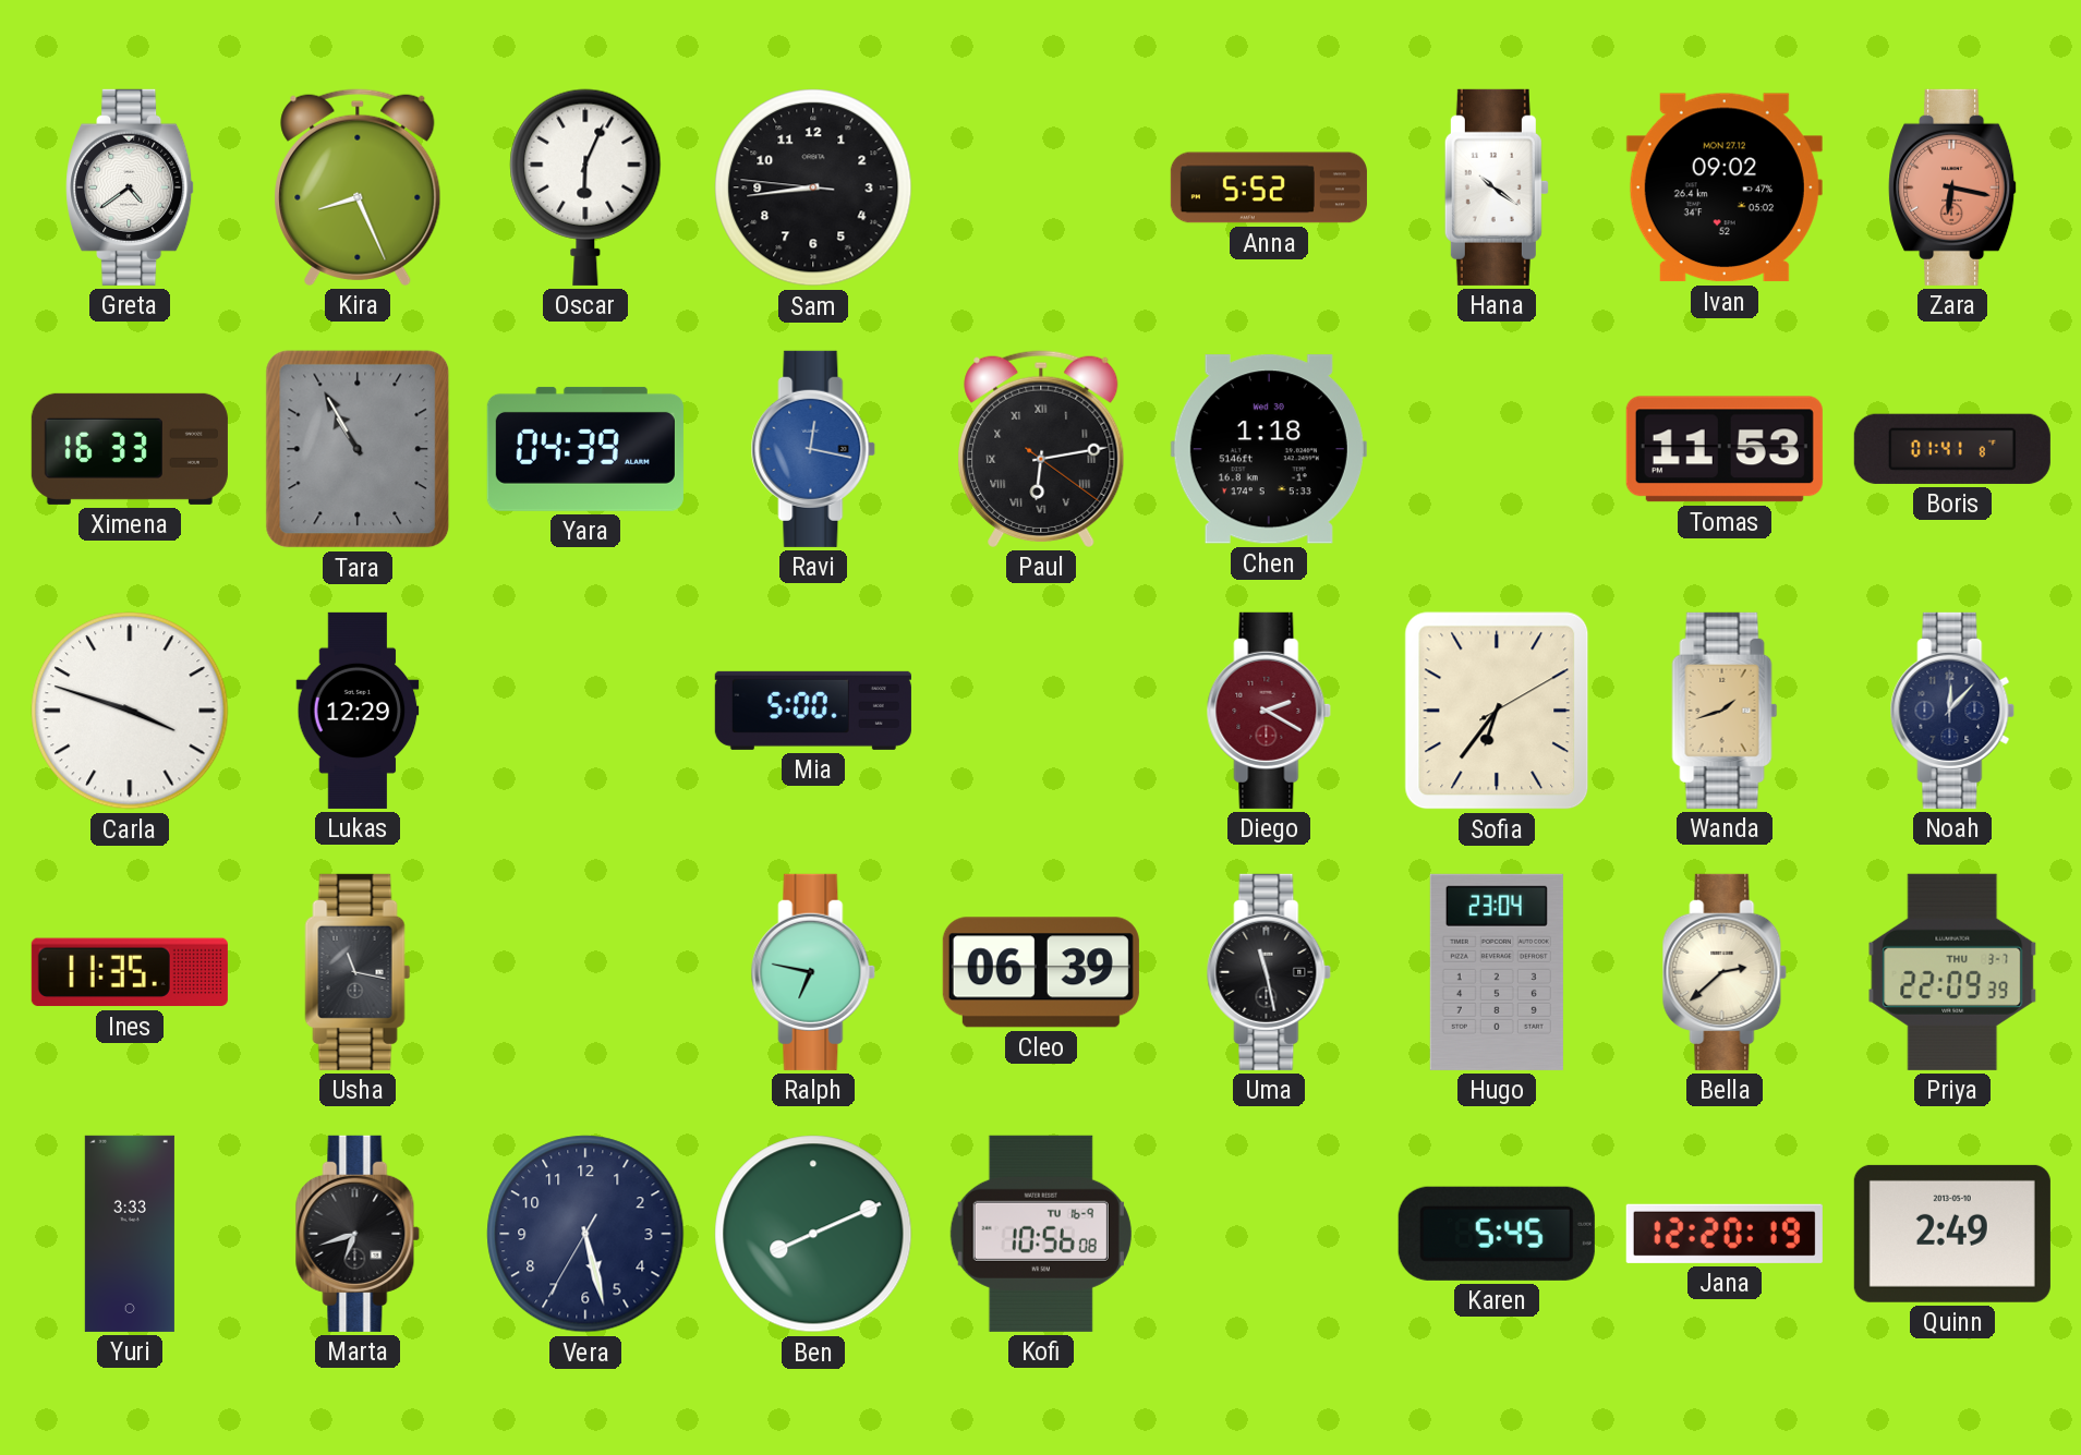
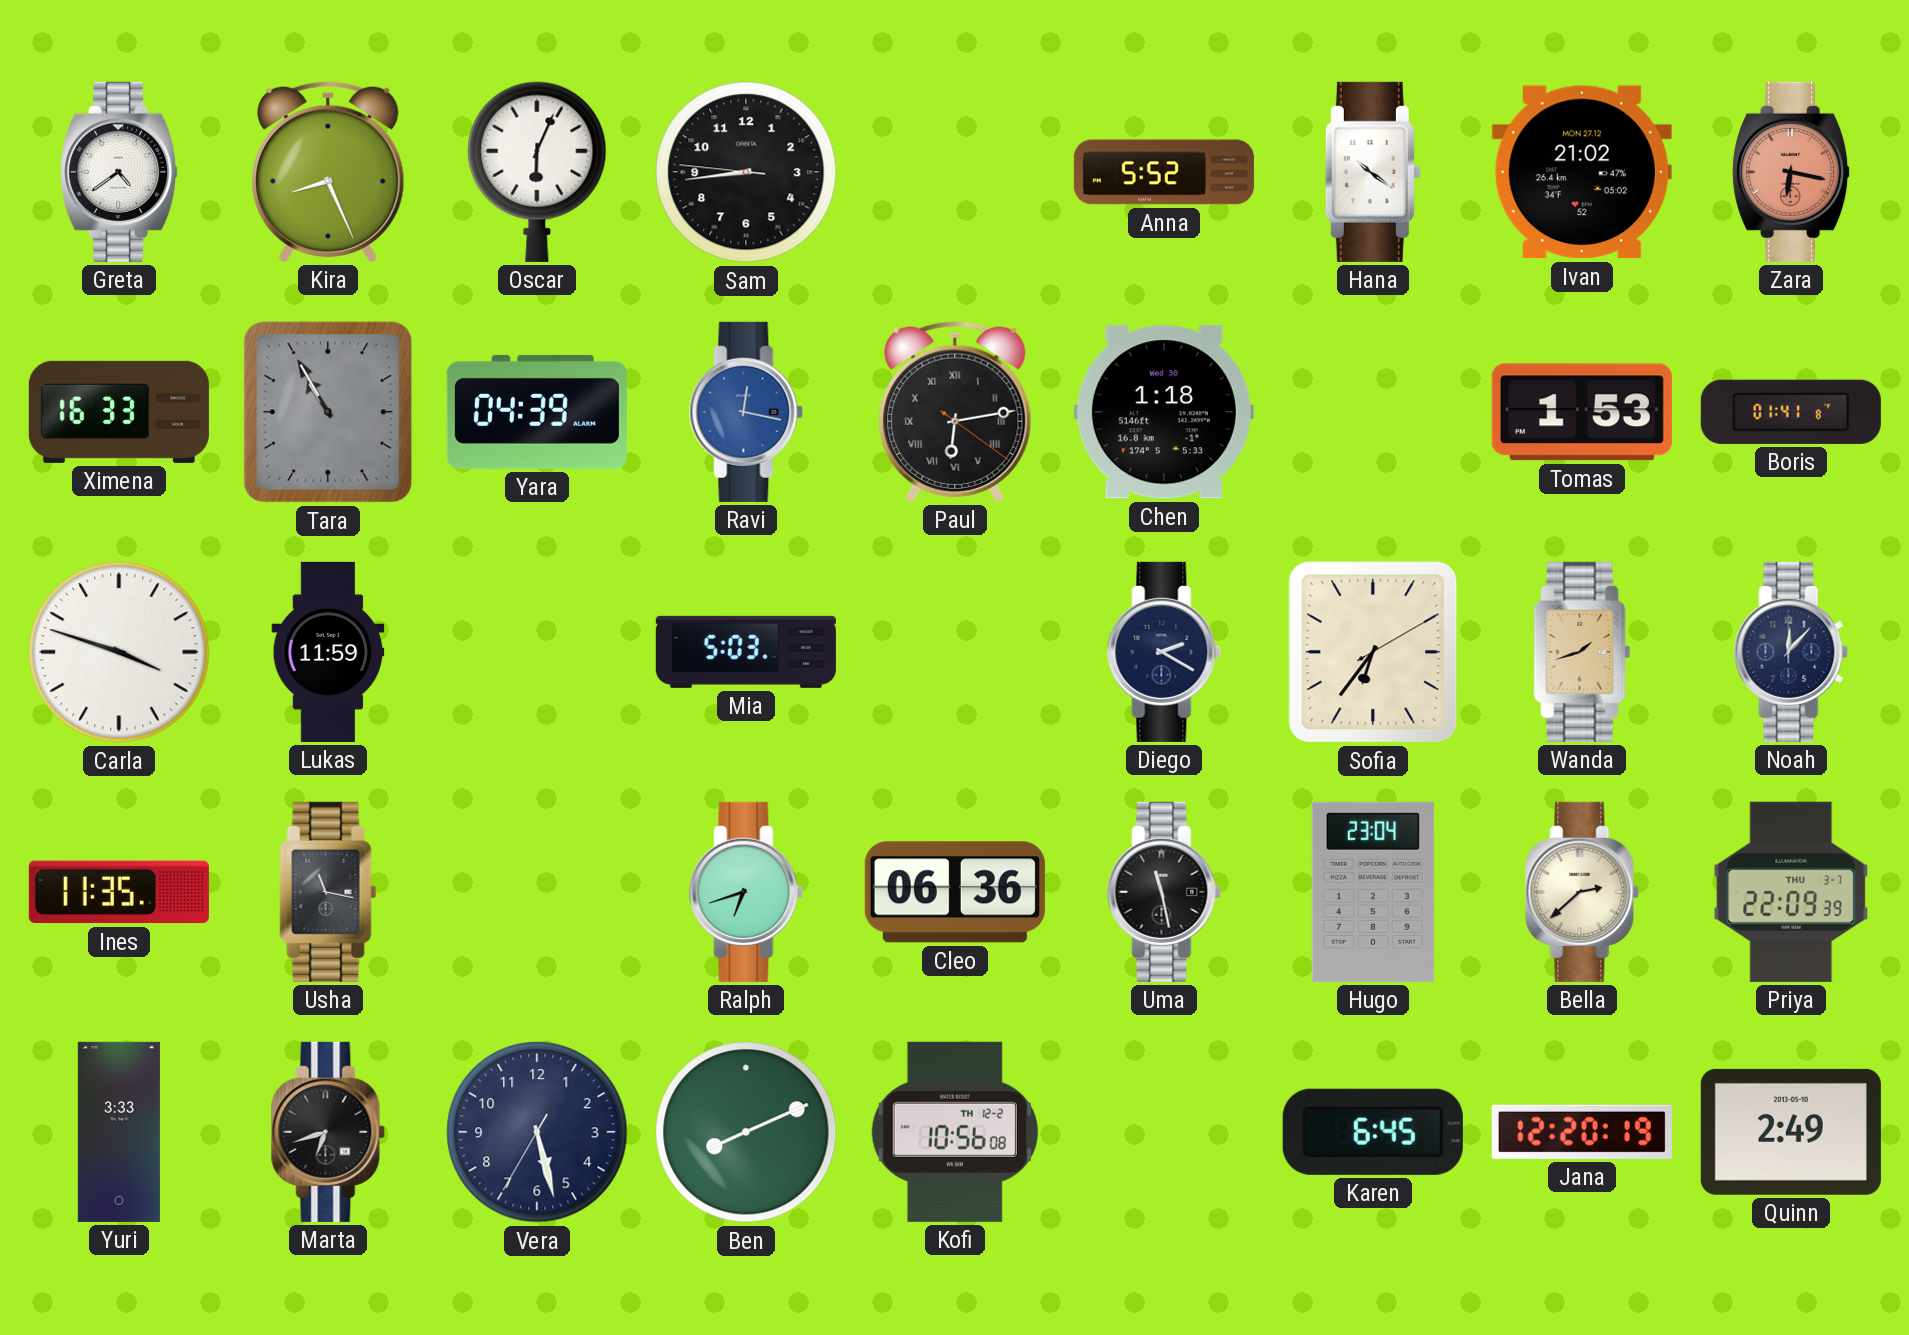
Ivan: 09:02 -> 21:02
Tomas: 11:53 -> 1:53
Lukas: 12:29 -> 11:59
Mia: 5:00 -> 5:03
Diego dial: burgundy -> navy
Ralph: 6:47 -> 6:42
Cleo: 06:39 -> 06:36
Kofi date: TU 16-9 -> TH 12-2
Karen: 5:45 -> 6:45
